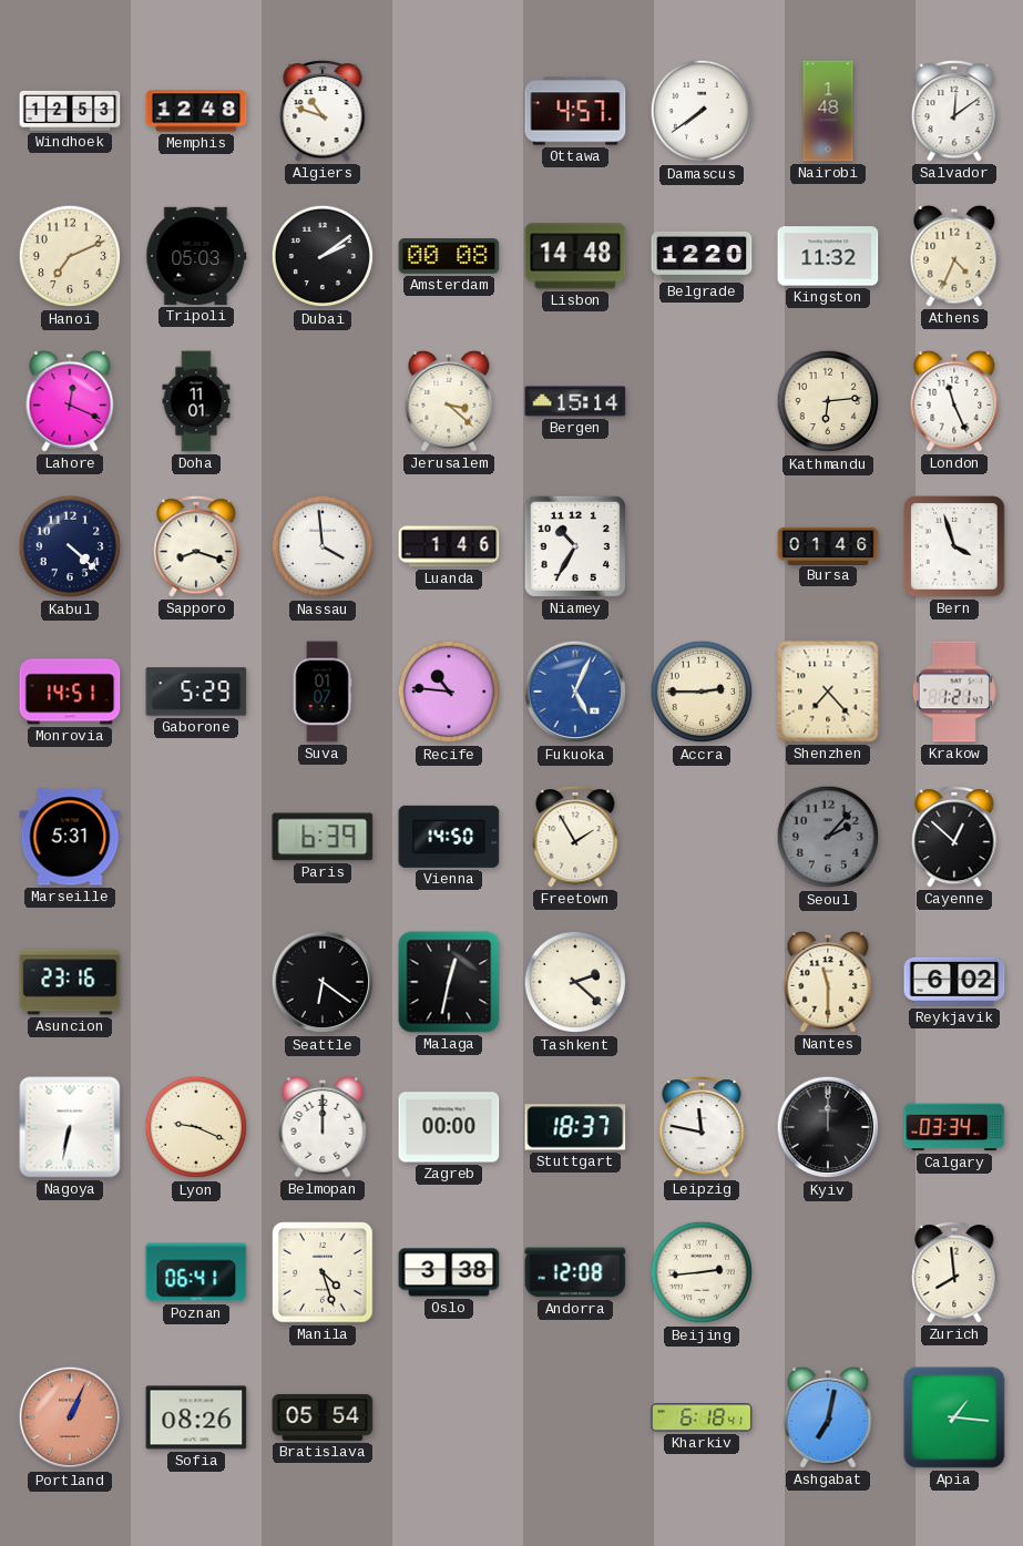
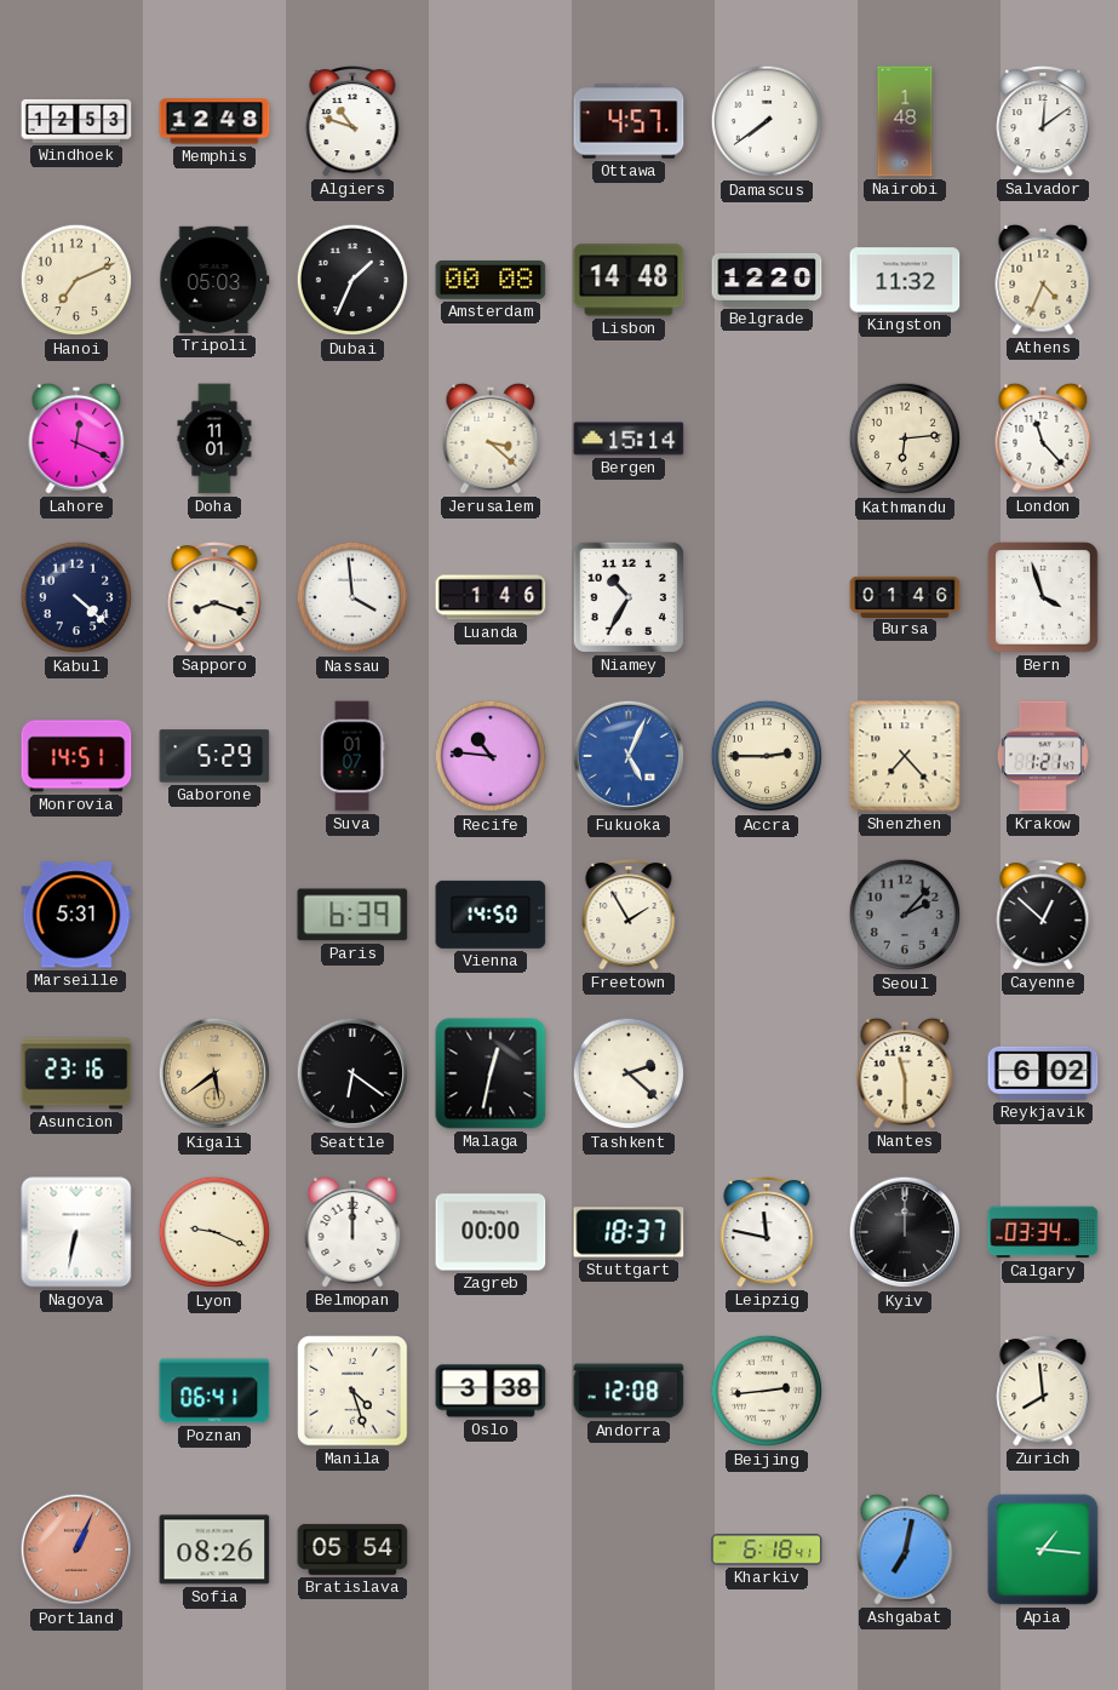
Dubai: 2:09 -> 1:34
London: 11:26 -> 11:23
Kigali: none -> 5:39
